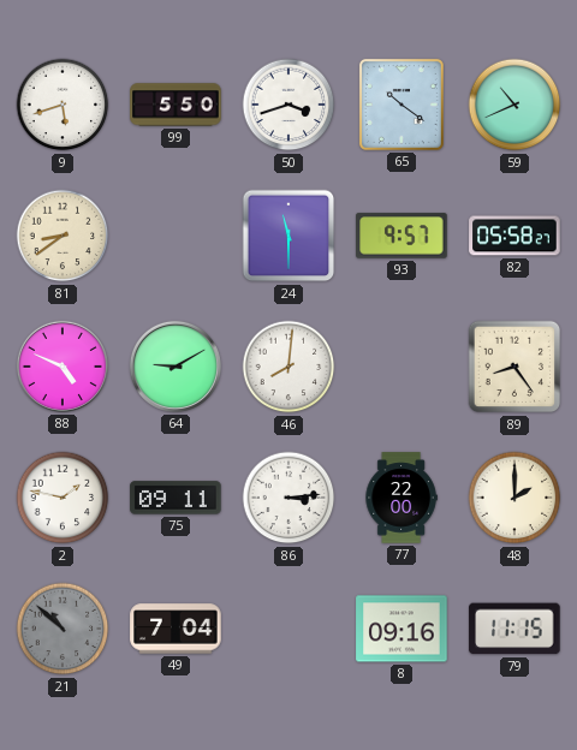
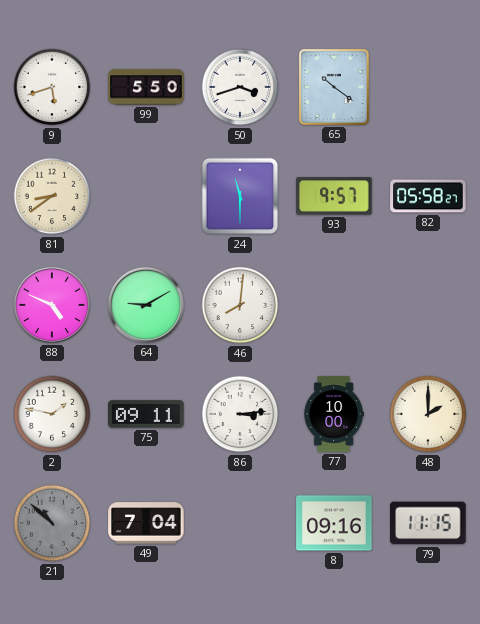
59: 10:41 -> none
89: 8:24 -> none
77: 22:00 -> 10:00
